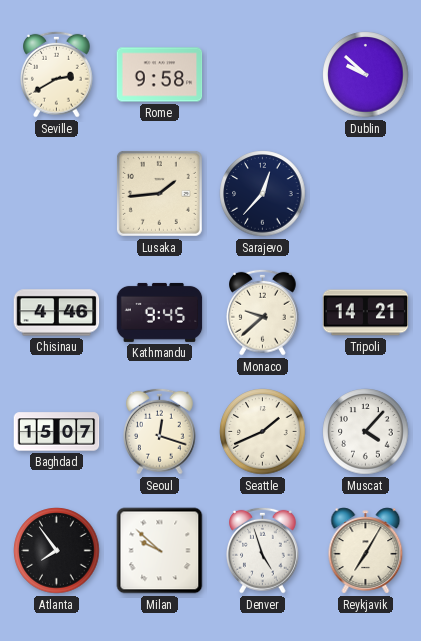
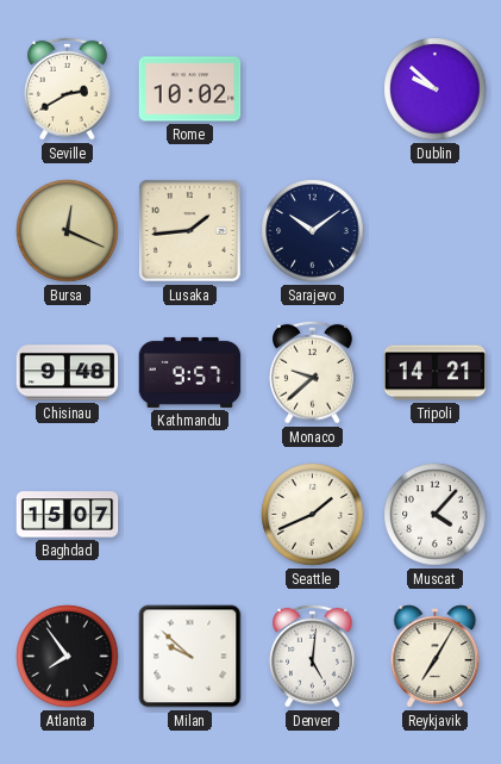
Rome: 9:58 -> 10:02
Bursa: none -> 12:19
Sarajevo: 12:37 -> 10:09
Chisinau: 4:46 -> 9:48
Kathmandu: 9:45 -> 9:57
Seoul: 12:18 -> none
Denver: 4:57 -> 5:01
